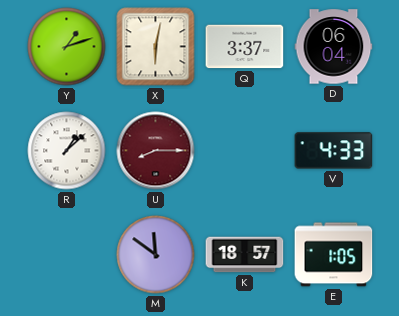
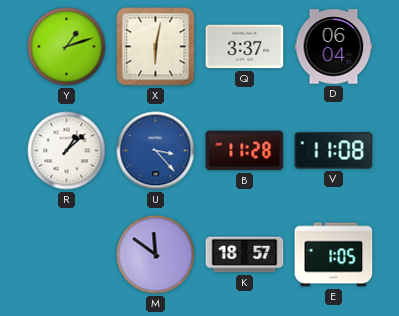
U: 8:15 -> 3:23
U dial: burgundy -> blue
B: none -> 11:28
V: 4:33 -> 11:08
